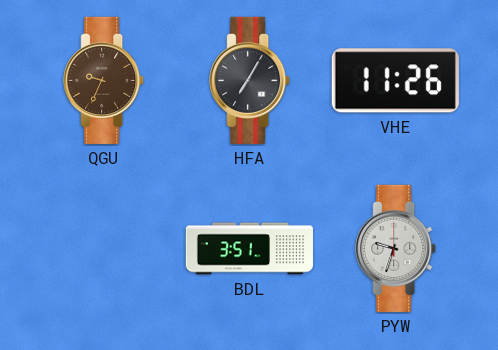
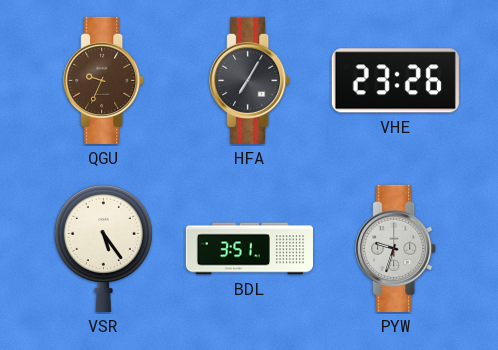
VHE: 11:26 -> 23:26
VSR: none -> 5:24
